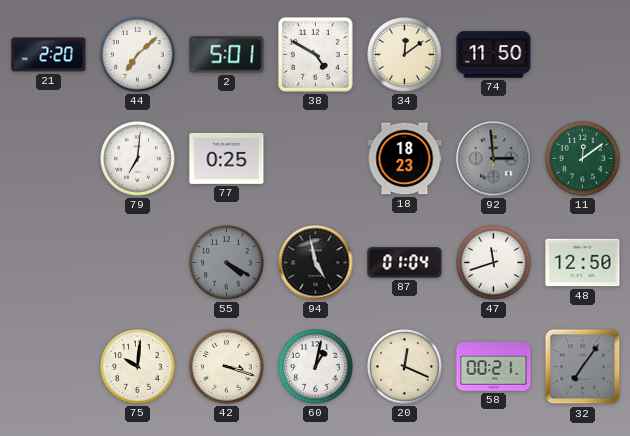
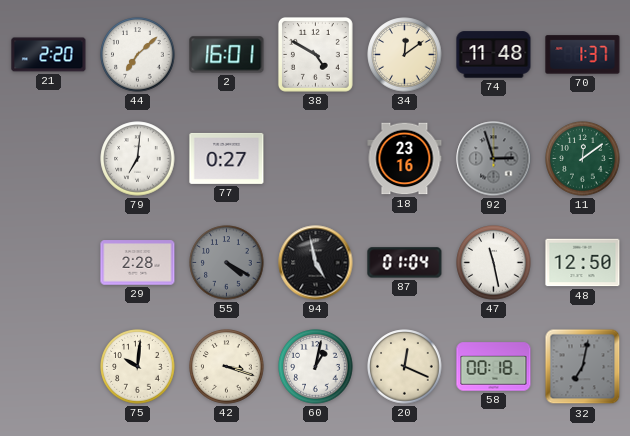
2: 5:01 -> 16:01
74: 11:50 -> 11:48
70: none -> 1:37
77: 0:25 -> 0:27
18: 18:23 -> 23:16
92: 2:59 -> 2:57
29: none -> 2:28
47: 11:42 -> 11:28
58: 00:21 -> 00:18
32: 7:06 -> 7:02
